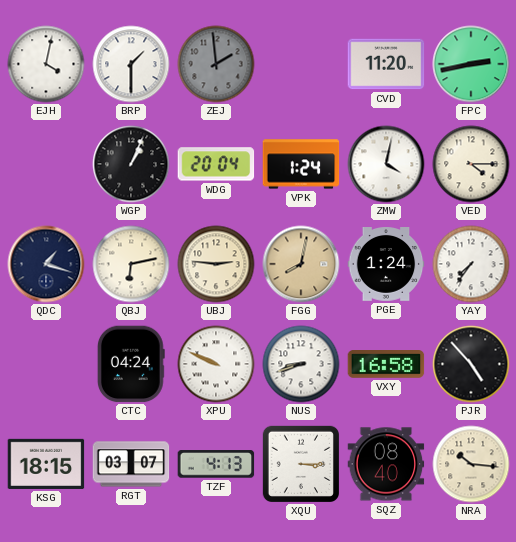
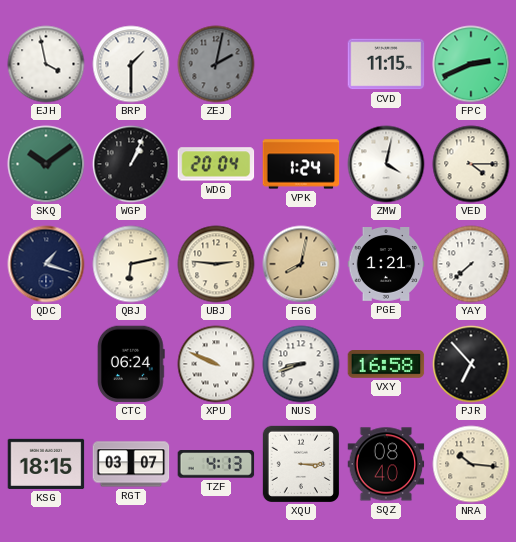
EJH: 4:02 -> 3:58
ZEJ: 1:59 -> 2:02
CVD: 11:20 -> 11:15
FPC: 2:43 -> 2:41
SKQ: none -> 10:09
PGE: 1:24 -> 1:21
YAY: 7:36 -> 7:38
CTC: 04:24 -> 06:24
PJR: 4:53 -> 6:53
